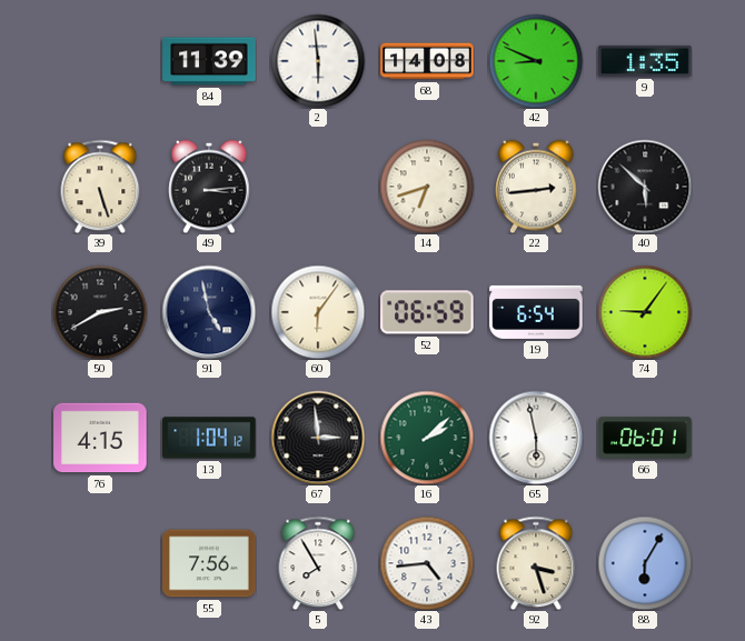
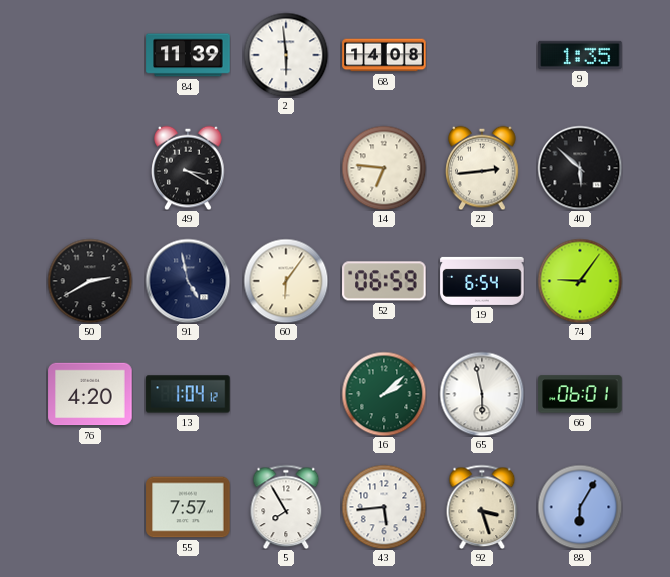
42: 8:49 -> none
39: 5:27 -> none
49: 3:14 -> 3:20
14: 6:42 -> 6:46
76: 4:15 -> 4:20
67: 2:59 -> none
55: 7:56 -> 7:57
43: 4:44 -> 5:44
